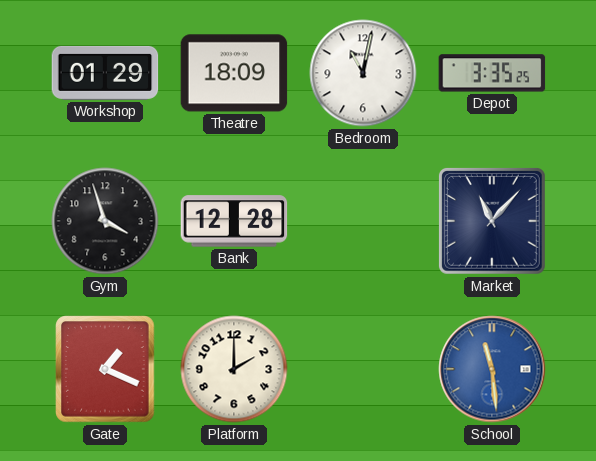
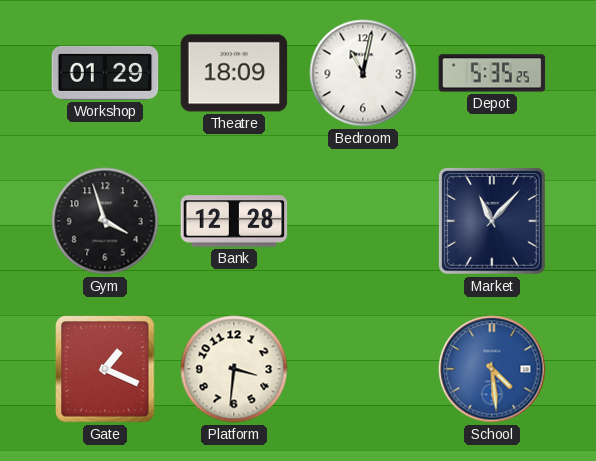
Depot: 3:35 -> 5:35
Platform: 2:00 -> 3:31
School: 11:29 -> 4:29
